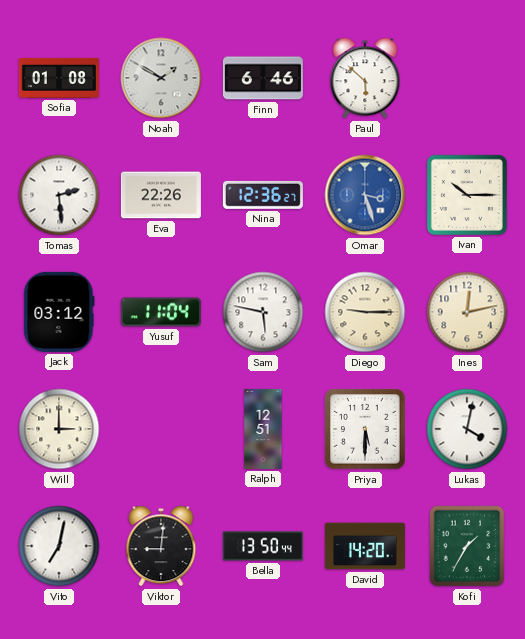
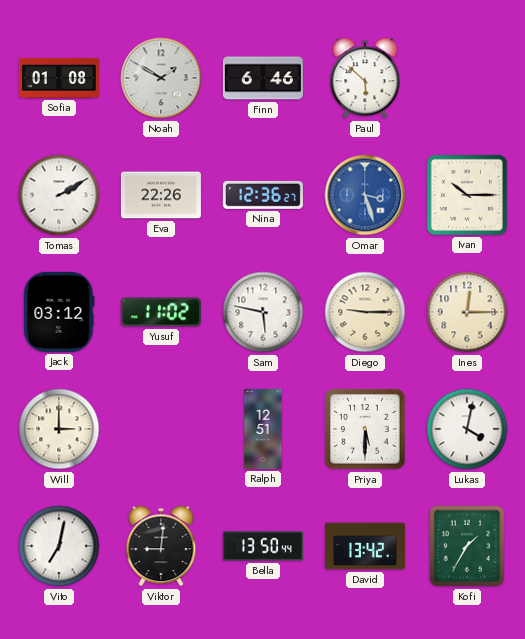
Tomas: 2:29 -> 2:10
Yusuf: 11:04 -> 11:02
Ines: 12:13 -> 12:15
David: 14:20 -> 13:42
